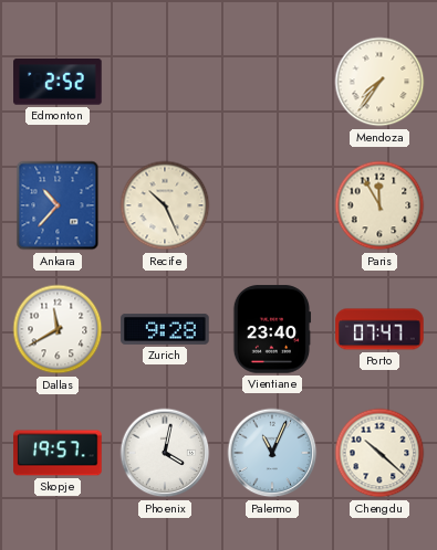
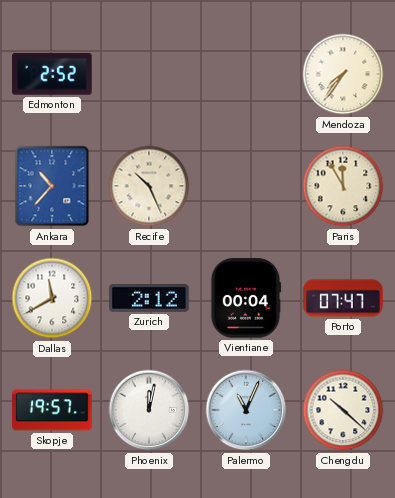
Zurich: 9:28 -> 2:12
Vientiane: 23:40 -> 00:04
Phoenix: 4:02 -> 12:02
